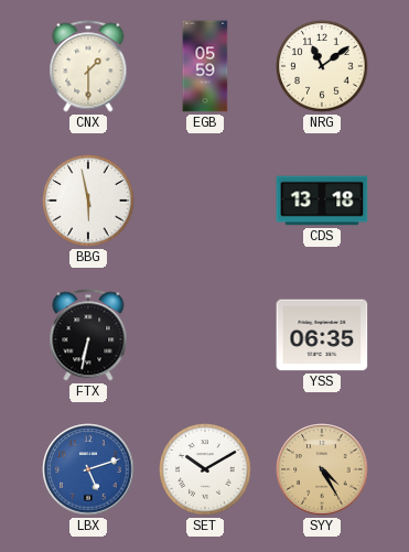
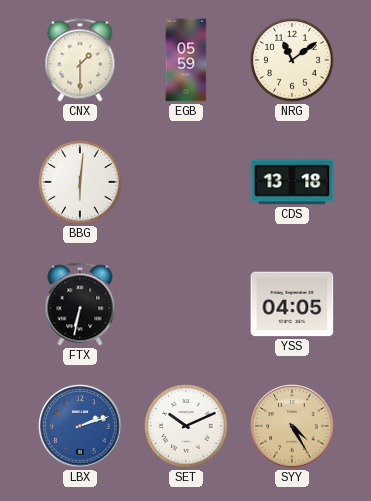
BBG: 5:58 -> 6:01
YSS: 06:35 -> 04:05
LBX: 5:12 -> 2:12
SET: 10:10 -> 10:11
